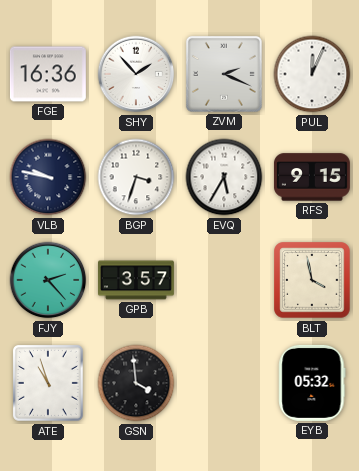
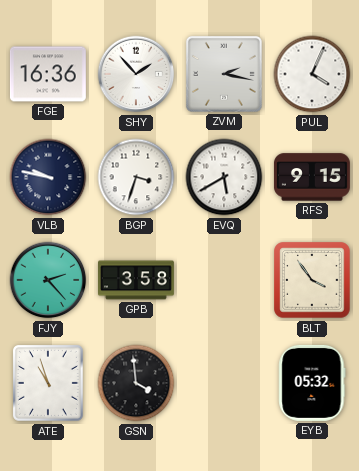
ZVM: 2:19 -> 2:17
PUL: 12:04 -> 4:04
EVQ: 5:35 -> 5:40
GPB: 3:57 -> 3:58
BLT: 3:58 -> 3:54
